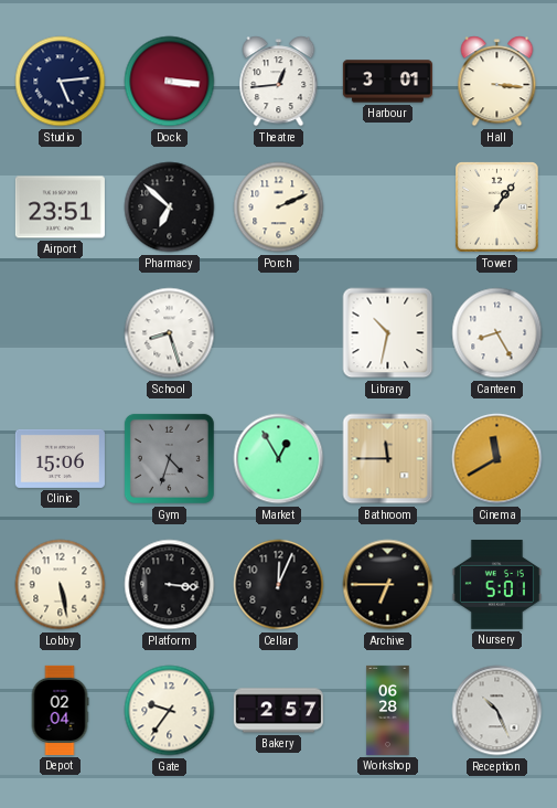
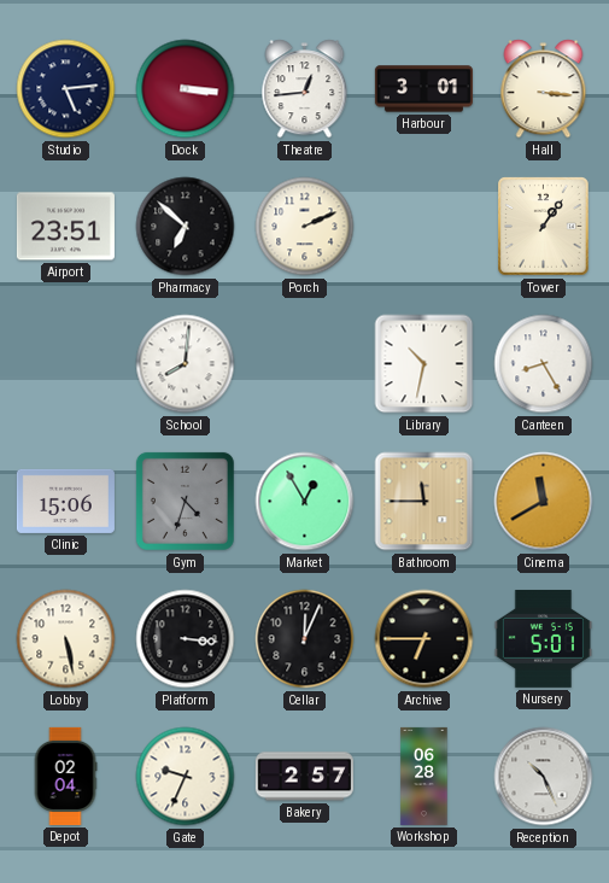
School: 8:27 -> 8:01
Gate: 9:36 -> 9:34
